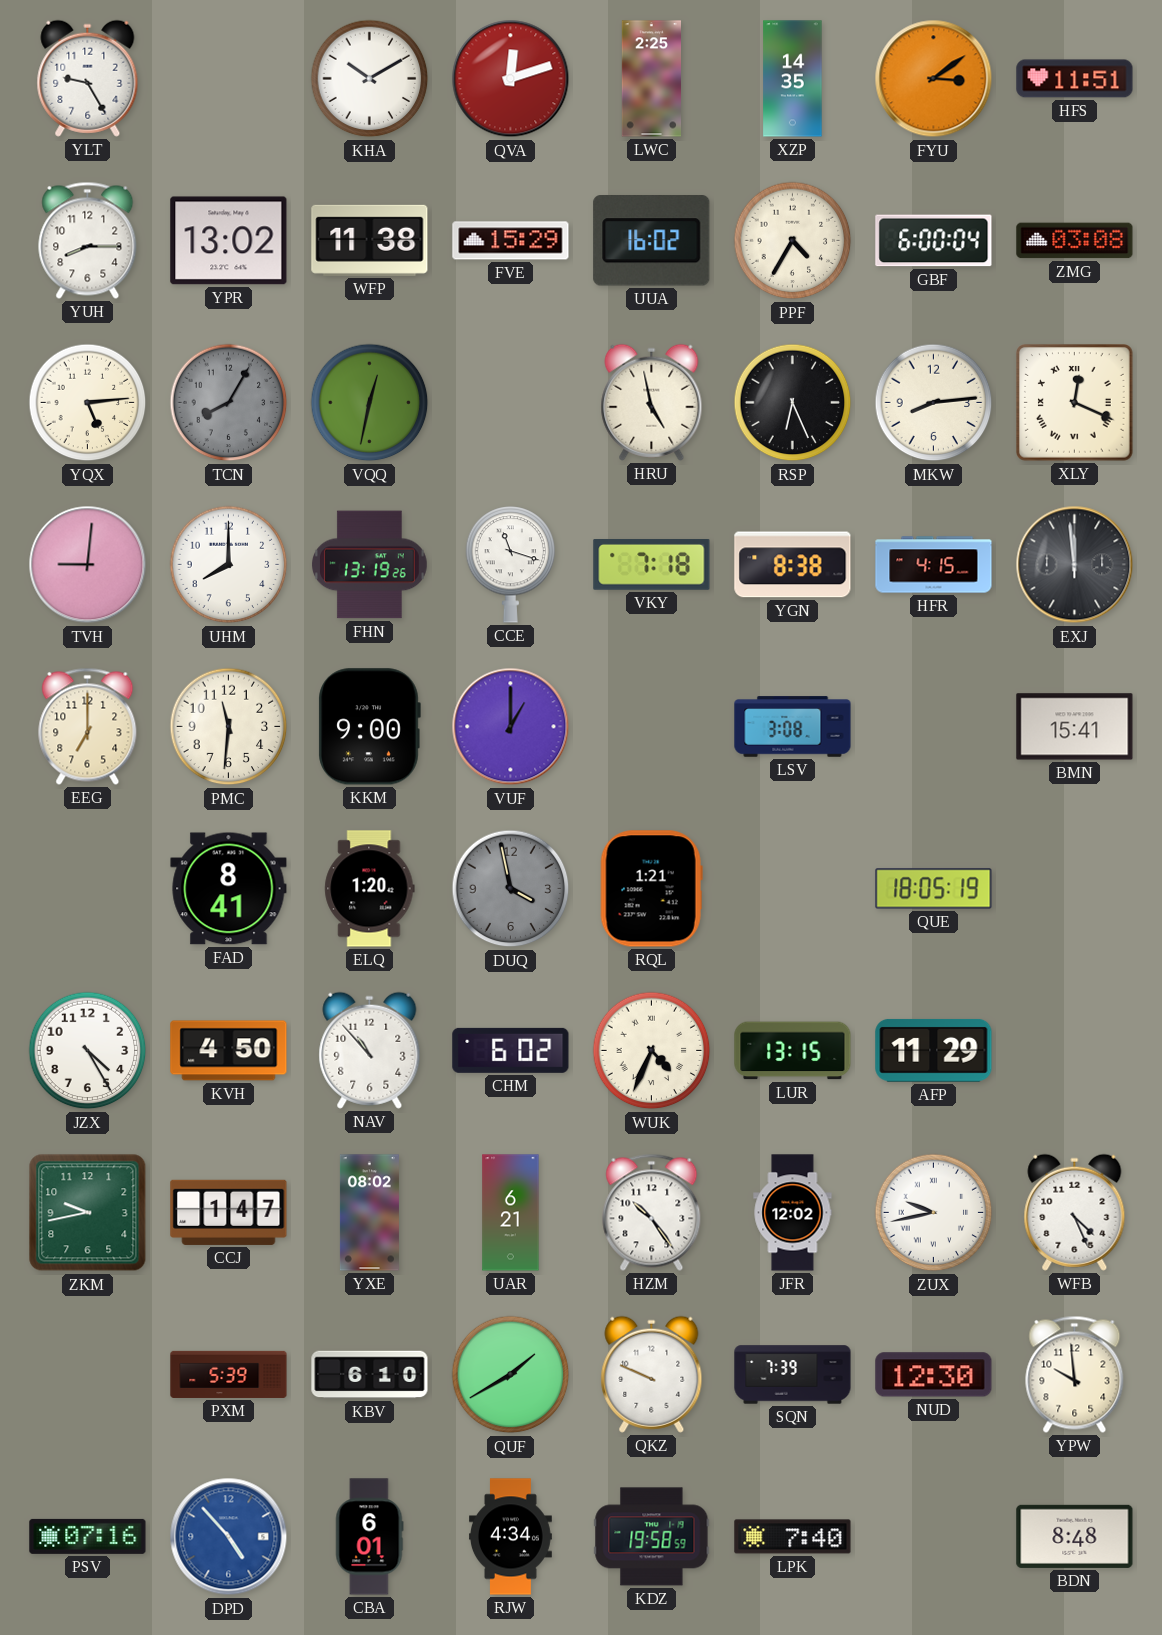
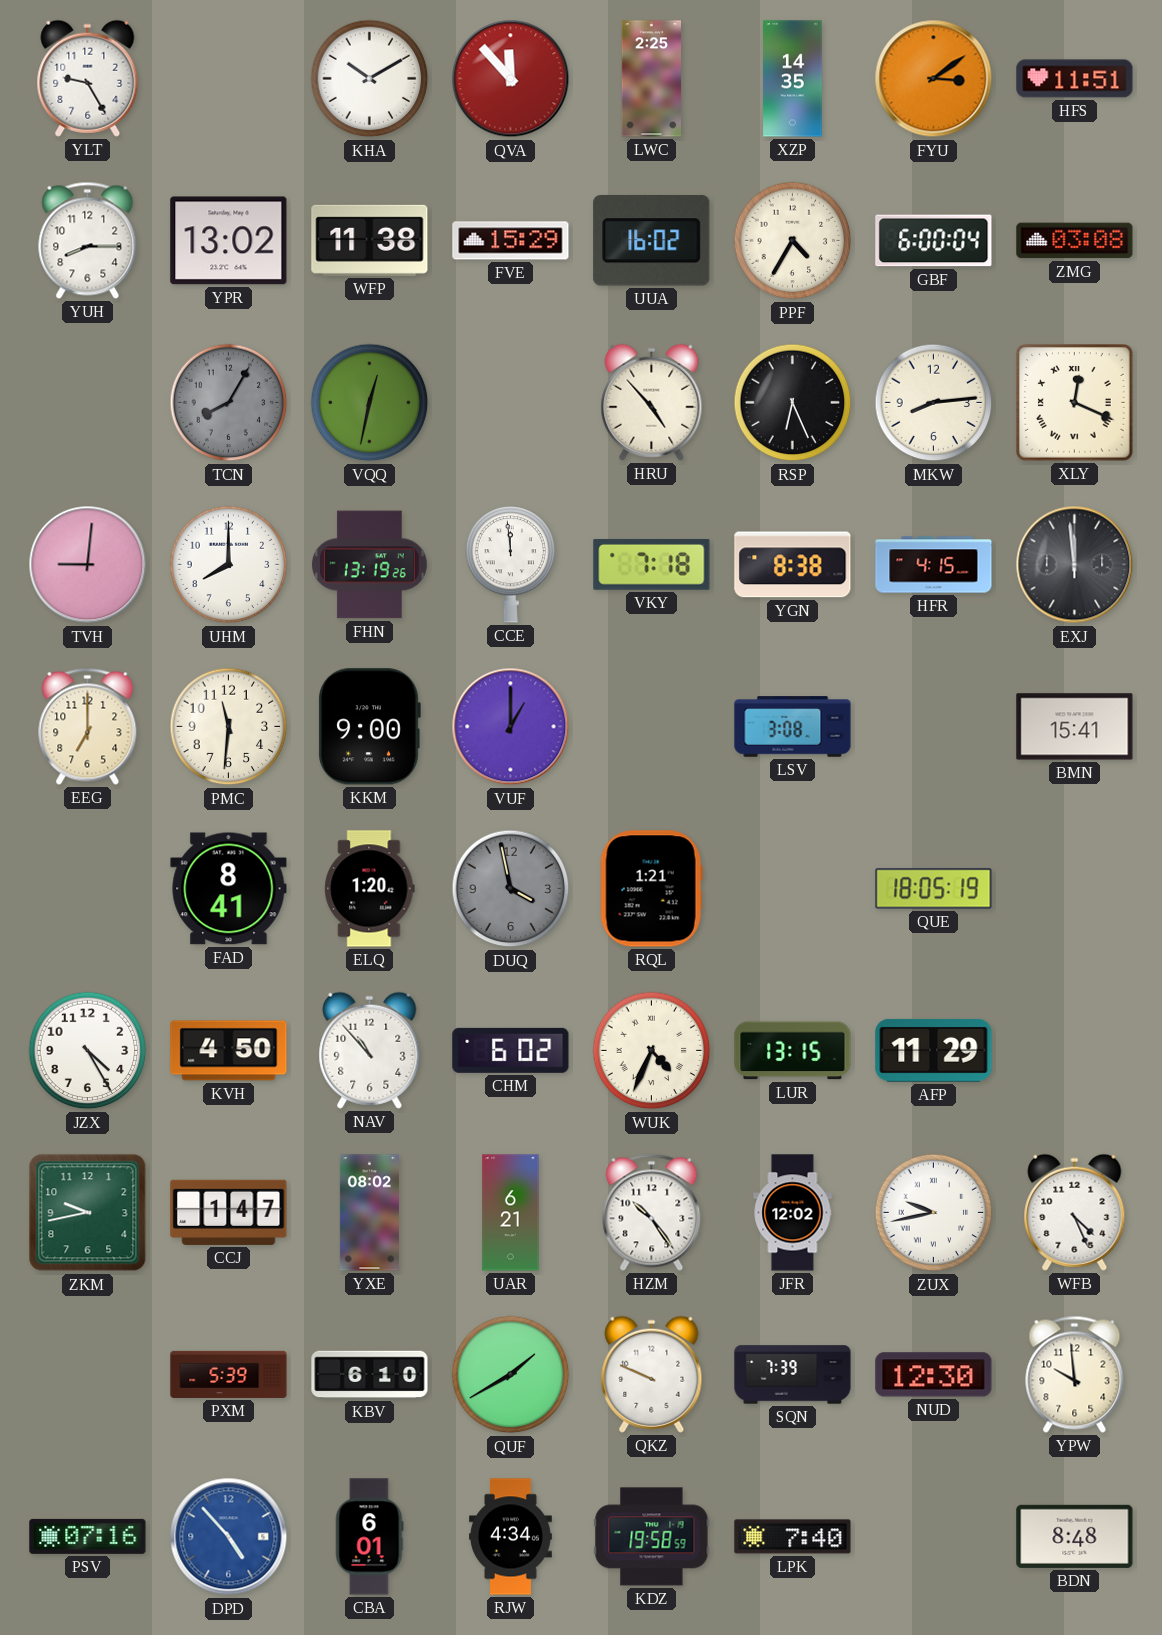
QVA: 12:12 -> 11:53
YQX: 5:14 -> none
HRU: 4:58 -> 4:53
CCE: 11:18 -> 11:59
